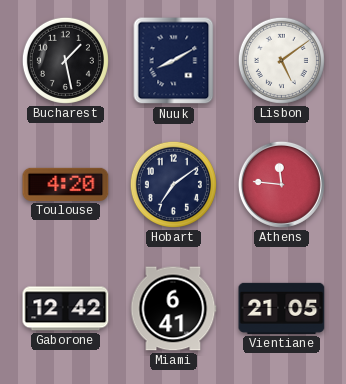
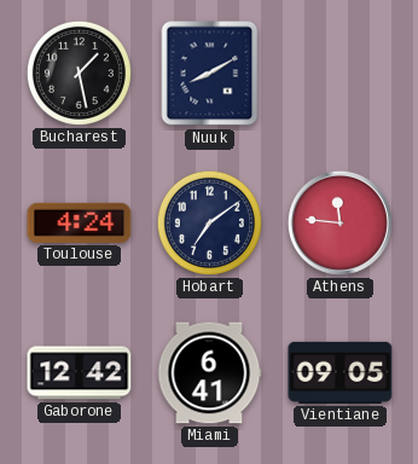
Lisbon: 5:09 -> none
Toulouse: 4:20 -> 4:24
Vientiane: 21:05 -> 09:05
